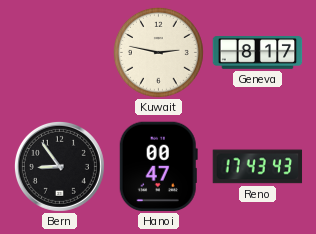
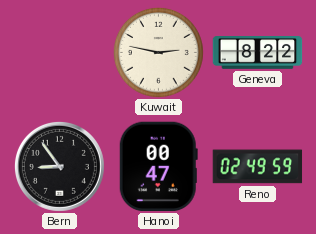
Geneva: 8:17 -> 8:22
Reno: 17:43 -> 02:49
